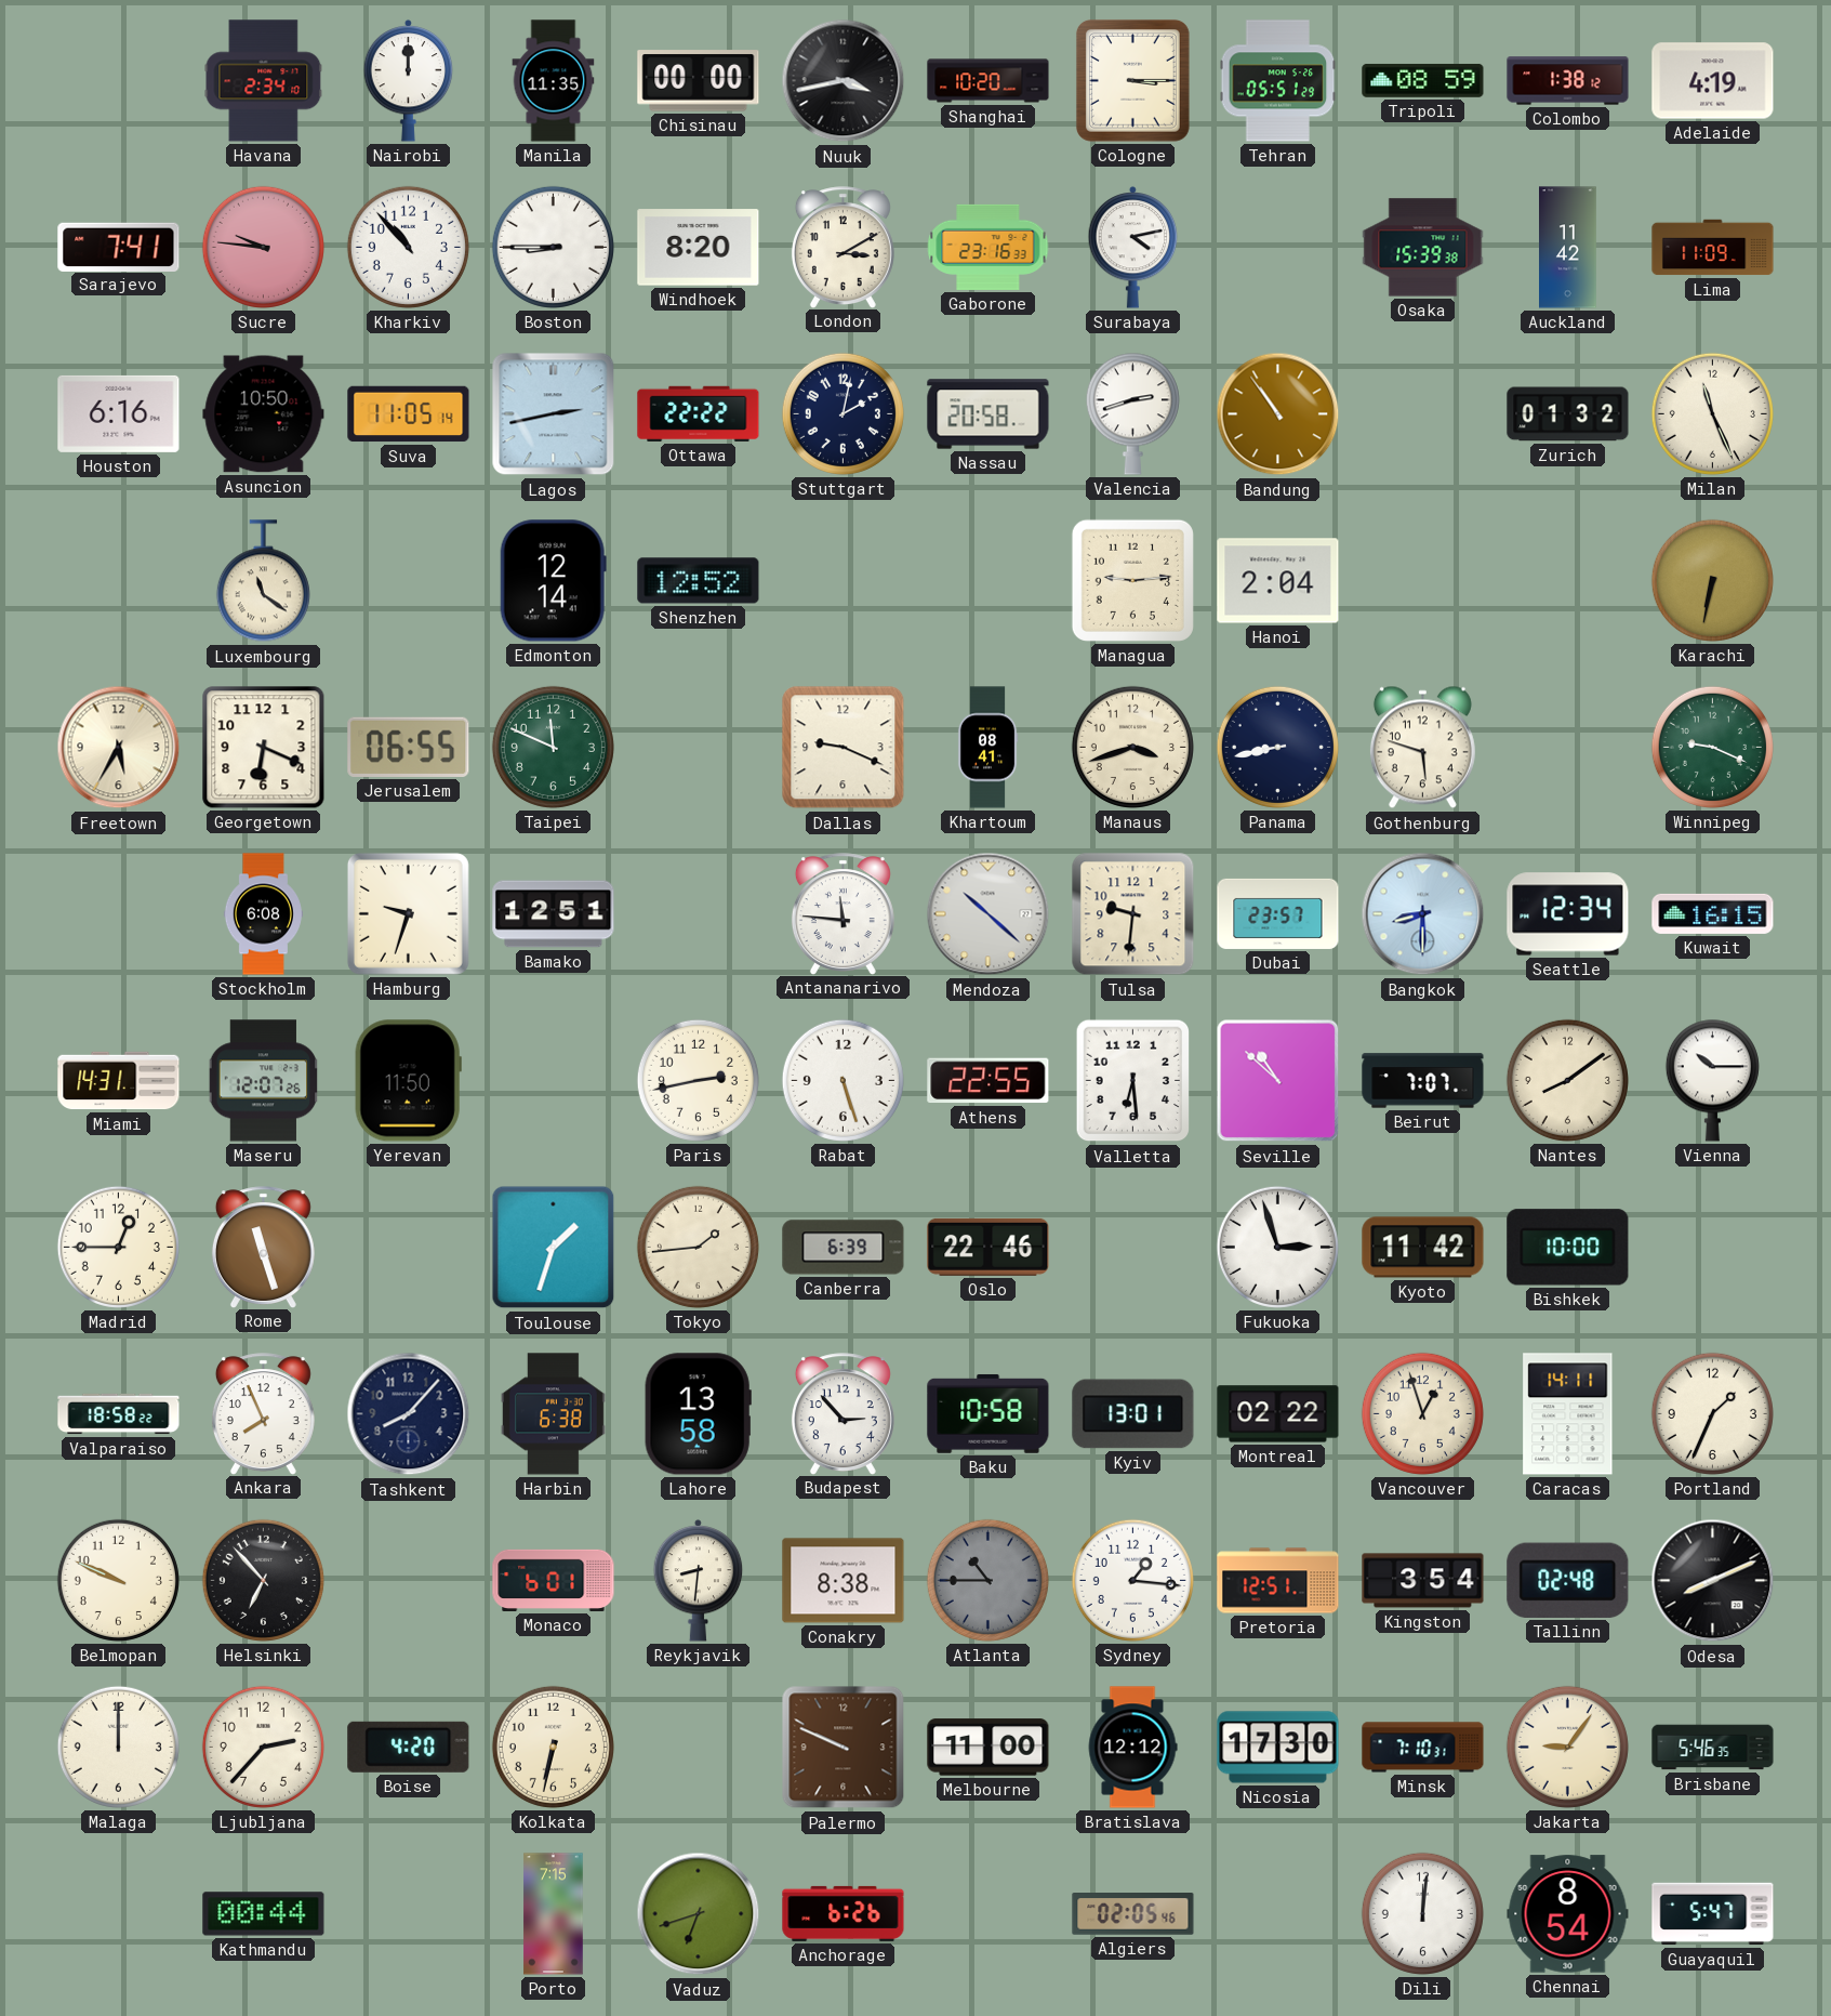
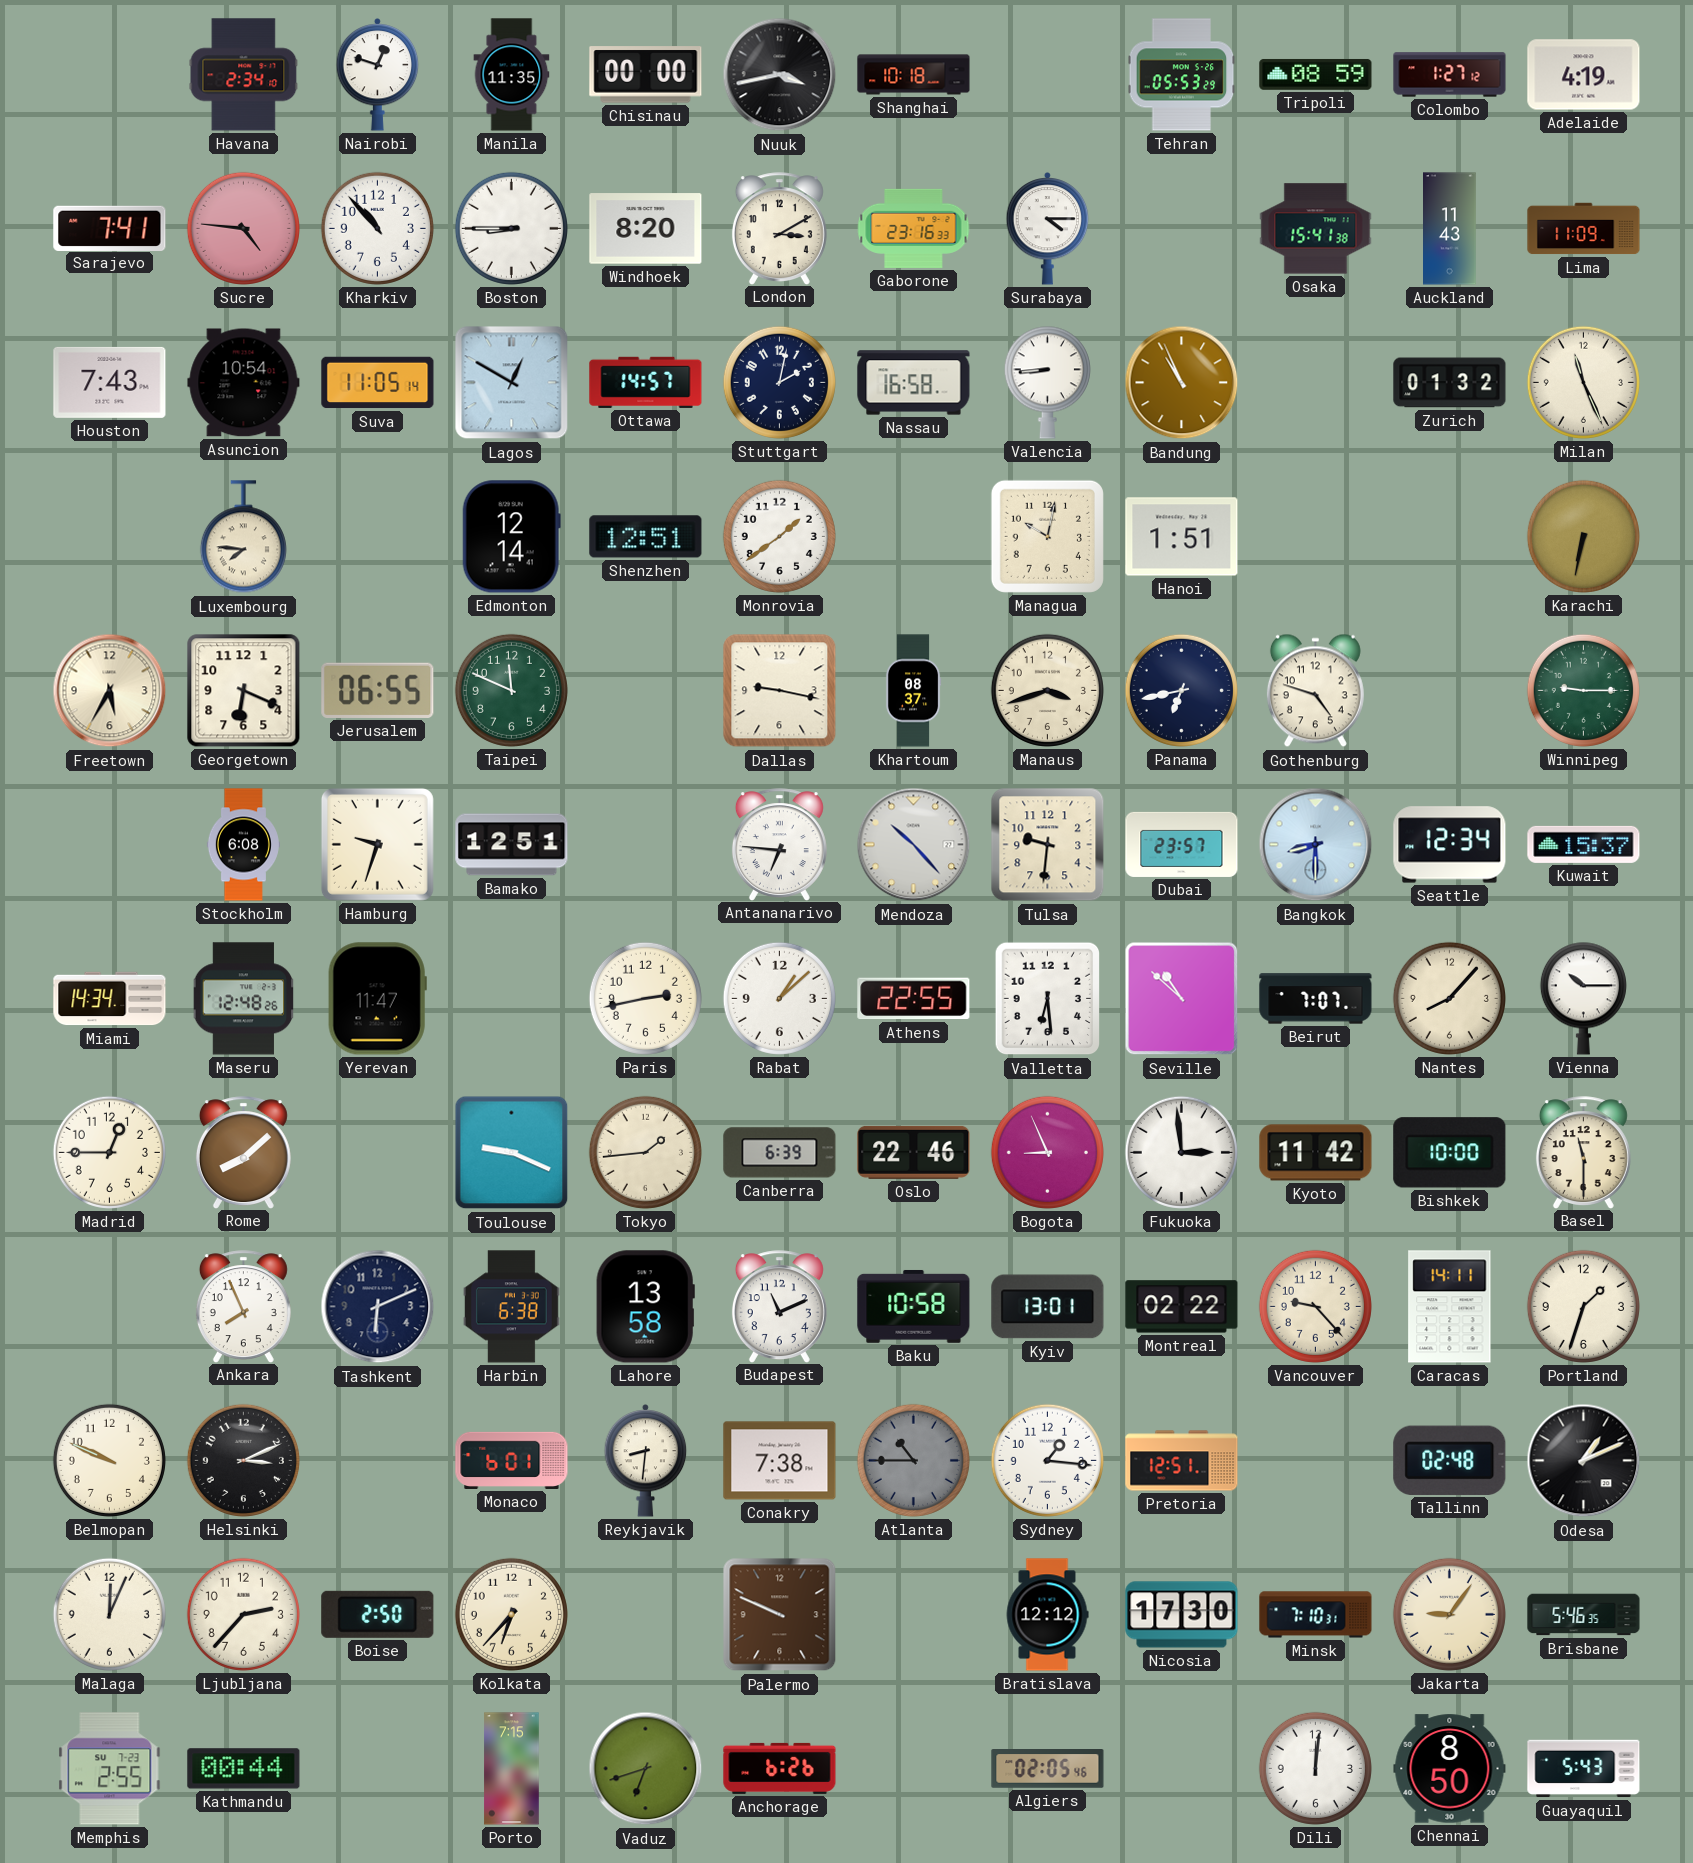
Nairobi: 12:00 -> 12:48
Shanghai: 10:20 -> 10:18
Cologne: 3:15 -> none
Tehran: 05:51 -> 05:53
Colombo: 1:38 -> 1:27
Sucre: 9:46 -> 4:46
Surabaya: 4:13 -> 4:15
Osaka: 15:39 -> 15:41
Auckland: 11:42 -> 11:43
Houston: 6:16 -> 7:43
Asuncion: 10:50 -> 10:54
Lagos: 2:43 -> 12:50
Ottawa: 22:22 -> 14:57
Nassau: 20:58 -> 16:58
Valencia: 2:42 -> 8:44
Bandung: 10:54 -> 10:56
Luxembourg: 11:21 -> 7:46
Shenzhen: 12:52 -> 12:51
Monrovia: none -> 1:39
Managua: 9:14 -> 10:02
Hanoi: 2:04 -> 1:51
Dallas: 9:19 -> 9:17
Khartoum: 08:41 -> 08:37
Panama: 8:43 -> 6:43
Gothenburg: 5:48 -> 4:48
Winnipeg: 9:19 -> 9:15
Antananarivo: 11:46 -> 6:46
Mendoza: 10:22 -> 10:23
Kuwait: 16:15 -> 15:37
Miami: 14:31 -> 14:34
Maseru: 12:07 -> 12:48
Yerevan: 11:50 -> 11:47
Rabat: 5:27 -> 1:08
Nantes: 8:09 -> 8:07
Rome: 11:27 -> 8:08
Toulouse: 1:33 -> 9:19
Bogota: none -> 8:56
Fukuoka: 2:57 -> 2:59
Basel: none -> 11:30
Valparaiso: 18:58 -> none
Tashkent: 8:07 -> 6:11
Budapest: 2:53 -> 11:11
Vancouver: 12:57 -> 9:23
Portland: 1:34 -> 1:33
Helsinki: 6:53 -> 3:11
Conakry: 8:38 -> 7:38
Kingston: 3:54 -> none
Odesa: 8:11 -> 1:11
Malaga: 12:00 -> 12:04
Boise: 4:20 -> 2:50
Kolkata: 6:32 -> 6:37
Melbourne: 11:00 -> none
Memphis: none -> 2:55
Chennai: 8:54 -> 8:50
Guayaquil: 5:47 -> 5:43
